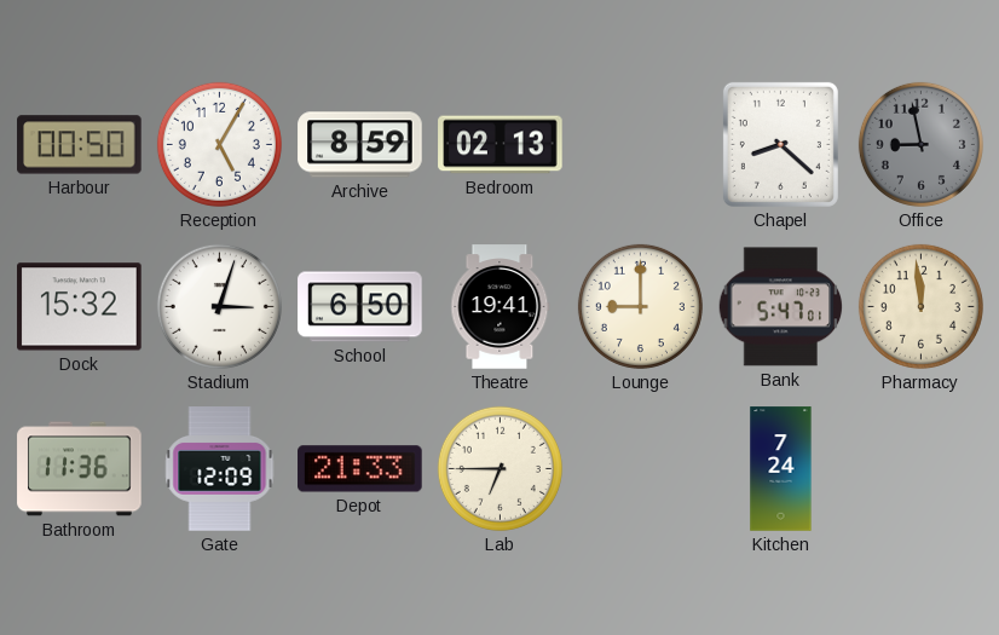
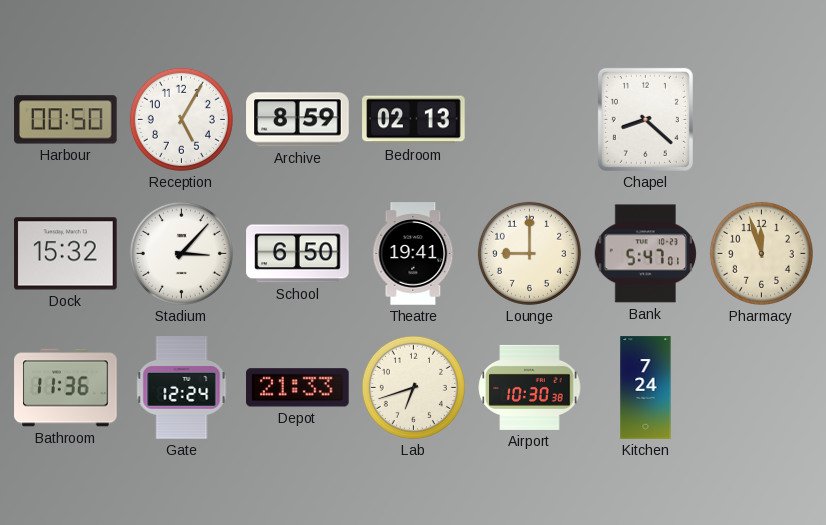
Office: 8:58 -> none
Stadium: 3:03 -> 3:07
Pharmacy: 11:59 -> 11:57
Gate: 12:09 -> 12:24
Lab: 6:45 -> 6:42
Airport: none -> 10:30
